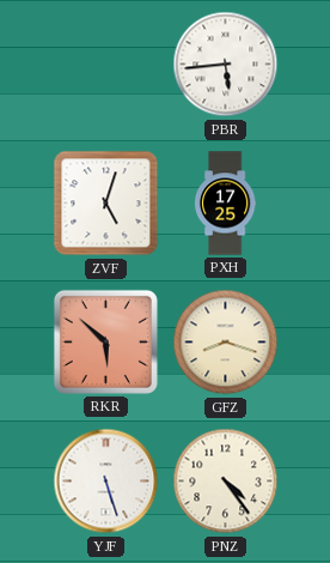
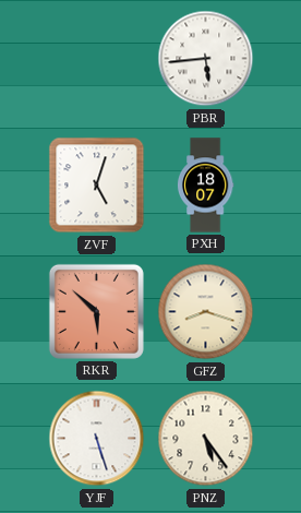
PXH: 17:25 -> 18:07
PNZ: 4:24 -> 5:24
